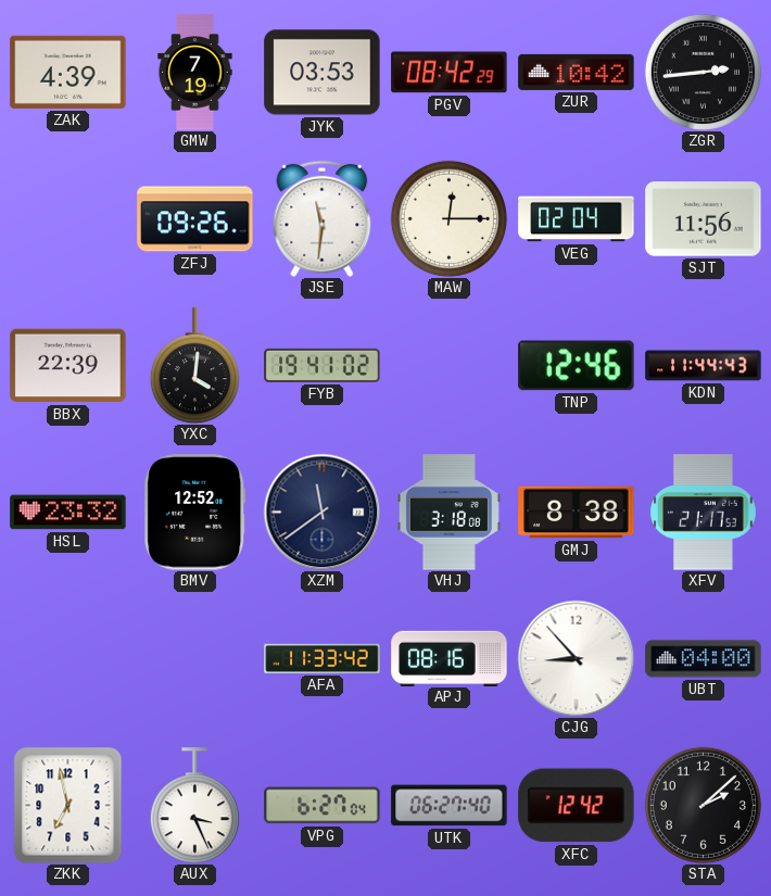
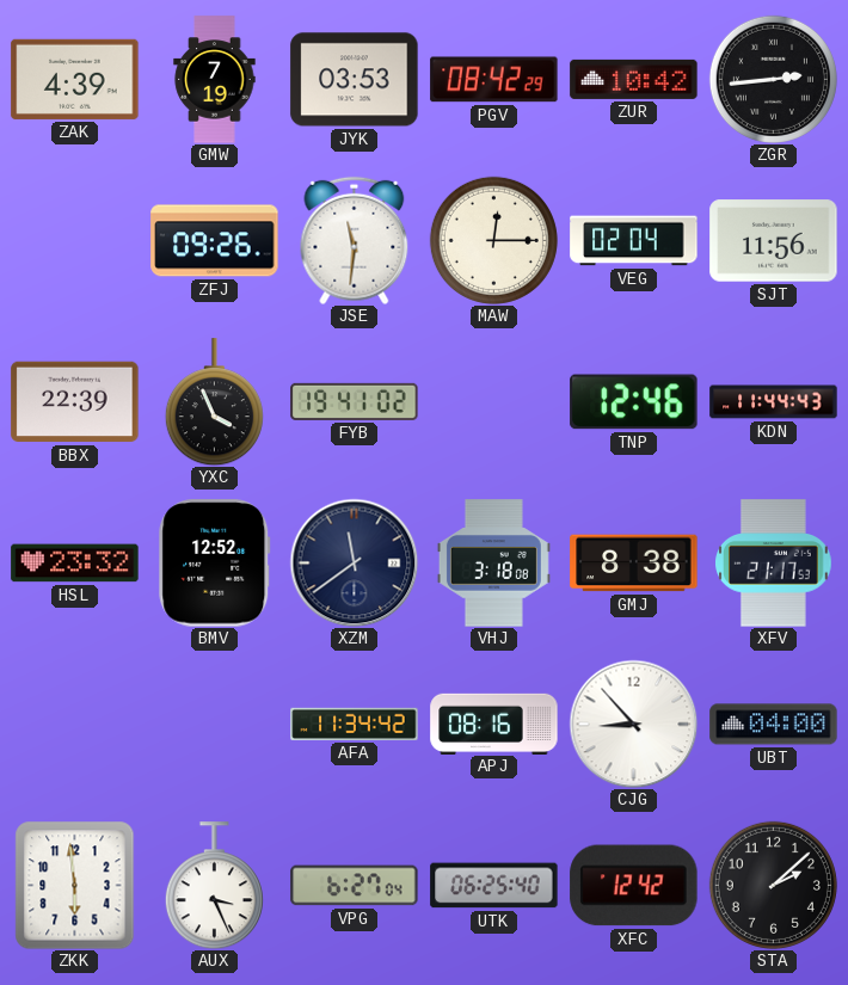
YXC: 4:01 -> 3:56
AFA: 11:33 -> 11:34
ZKK: 6:58 -> 5:59
UTK: 06:27 -> 06:25
